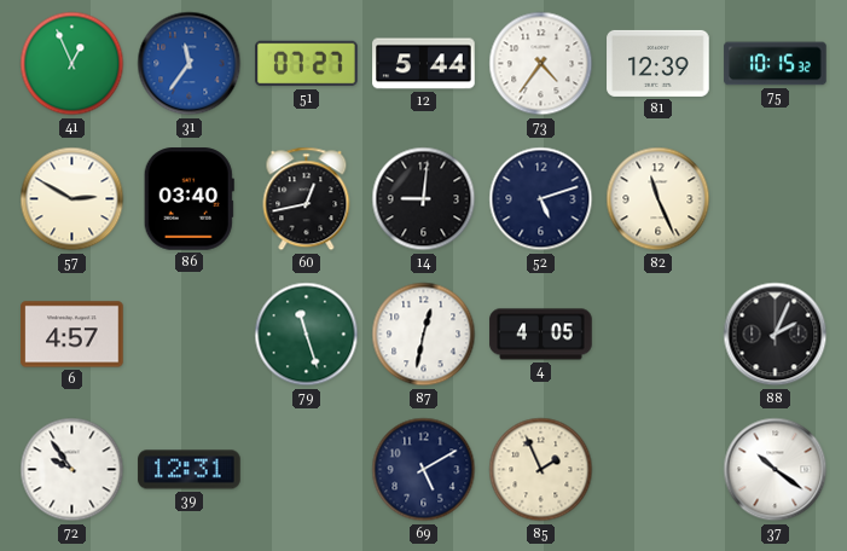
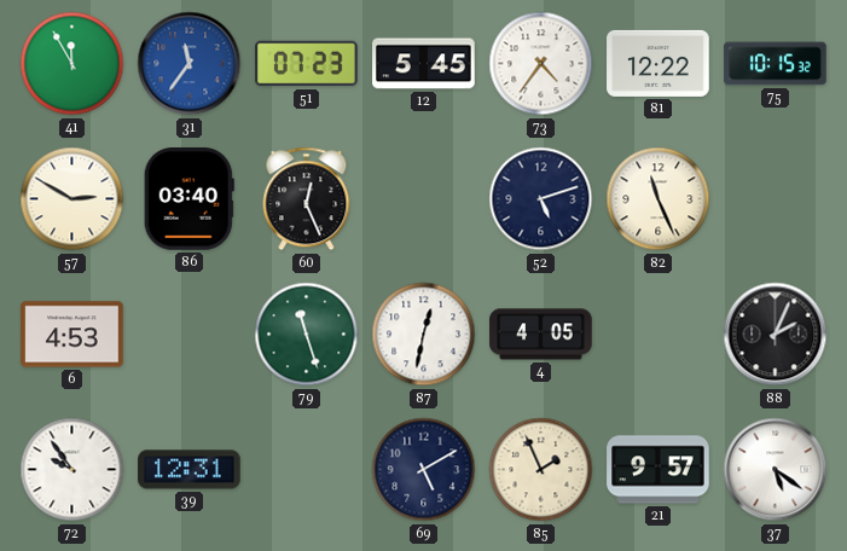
41: 12:56 -> 11:55
51: 07:27 -> 07:23
12: 5:44 -> 5:45
81: 12:39 -> 12:22
60: 12:43 -> 12:26
14: 9:01 -> none
6: 4:57 -> 4:53
21: none -> 9:57
37: 10:21 -> 5:21
